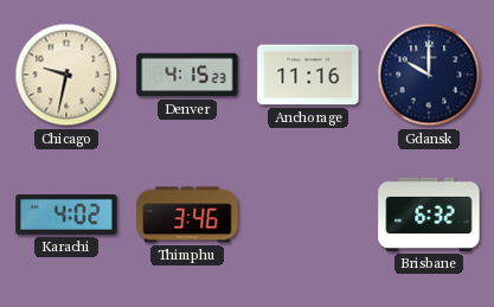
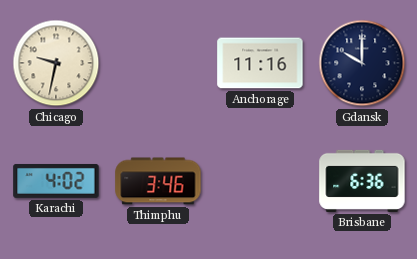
Denver: 4:15 -> none
Brisbane: 6:32 -> 6:36
